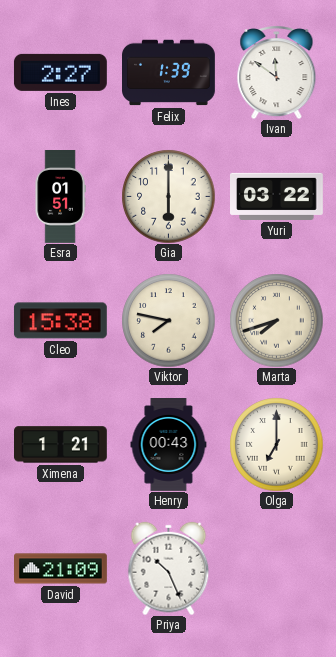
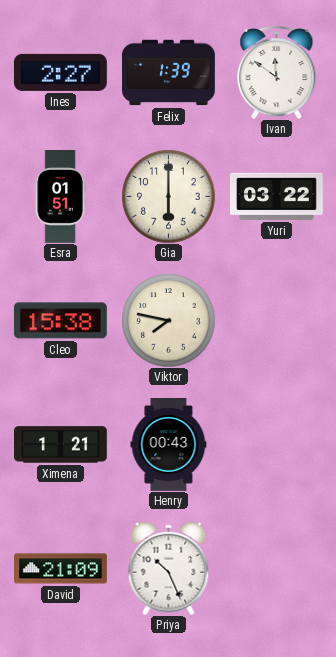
Marta: 7:42 -> none
Olga: 7:00 -> none
